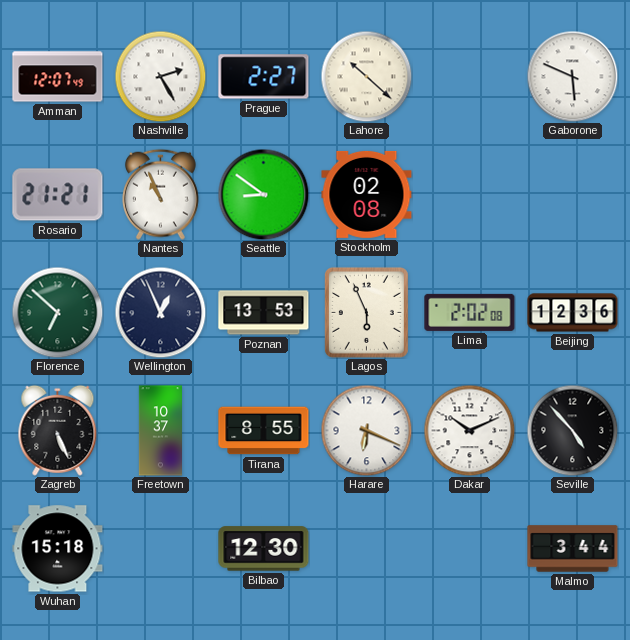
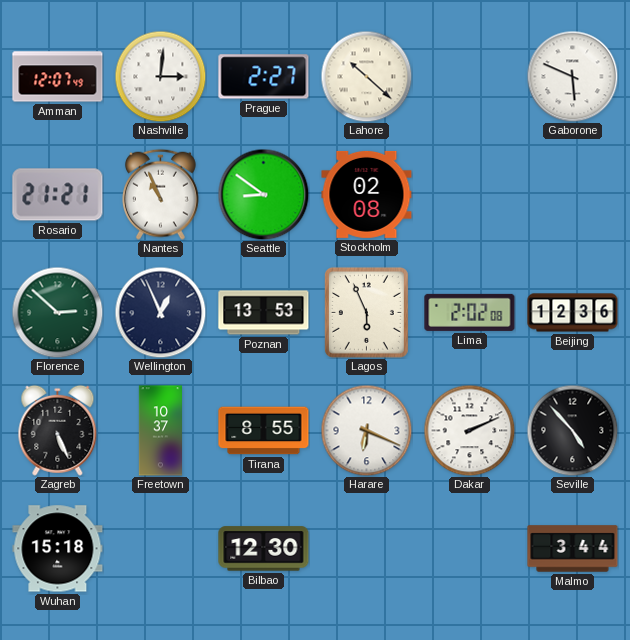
Nashville: 2:25 -> 3:01
Florence: 6:52 -> 2:52
Dakar: 10:11 -> 2:11
